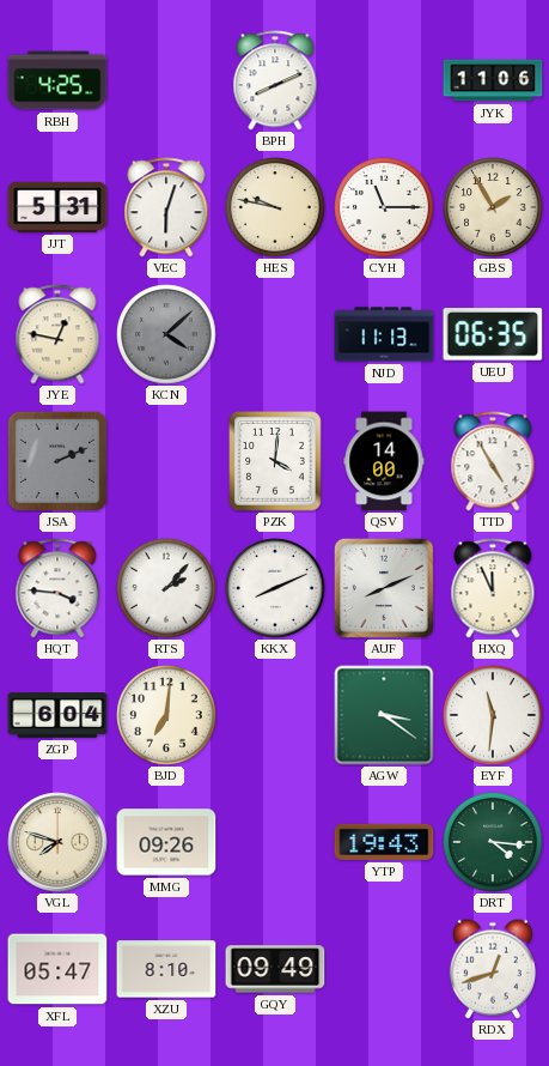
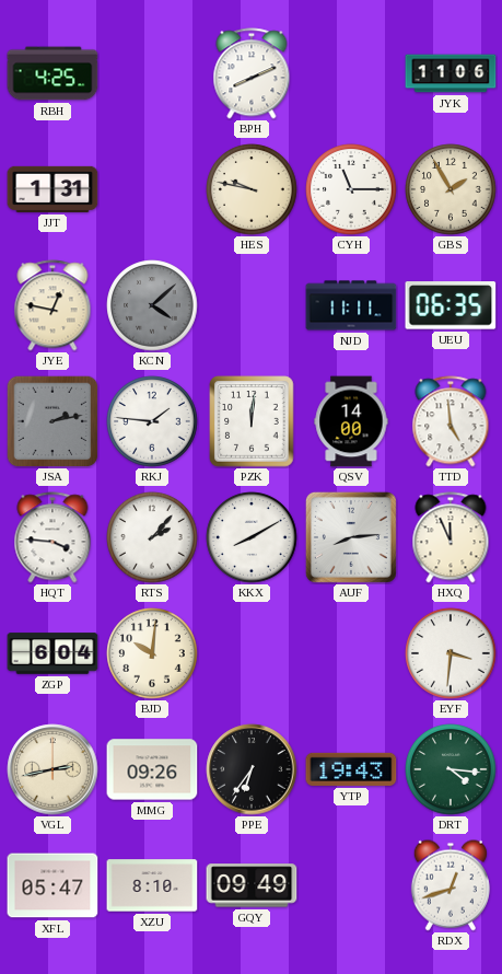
JJT: 5:31 -> 1:31
VEC: 6:03 -> none
NJD: 11:13 -> 11:11
JSA: 2:11 -> 2:13
RKJ: none -> 1:46
PZK: 4:01 -> 12:01
TTD: 4:55 -> 4:59
KKX: 8:11 -> 8:10
AUF: 8:11 -> 8:14
BJD: 7:01 -> 10:01
AGW: 3:21 -> none
EYF: 11:31 -> 3:31
VGL: 7:48 -> 2:43
PPE: none -> 6:36
